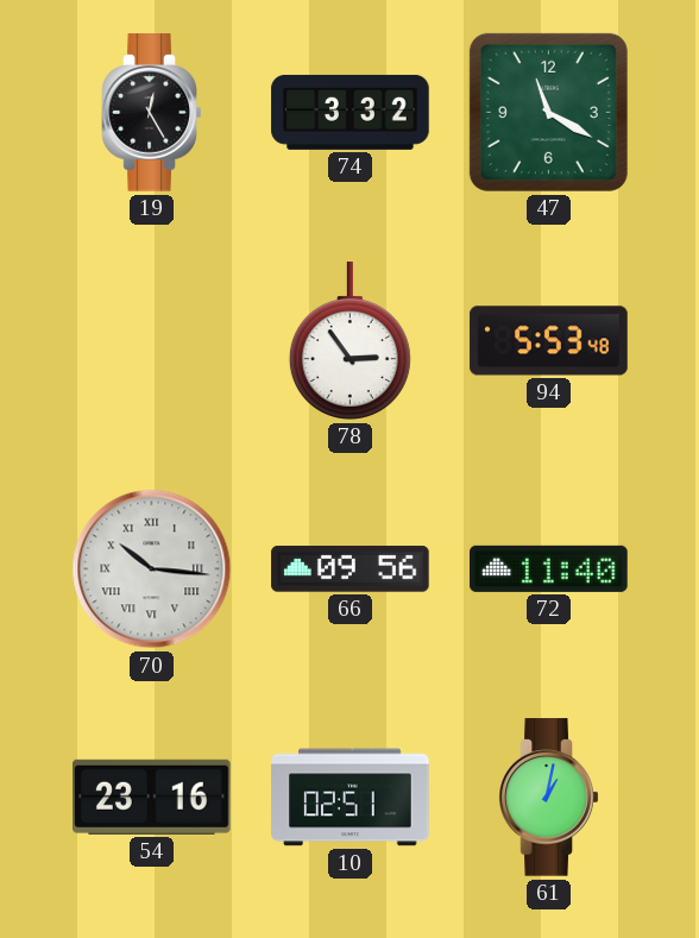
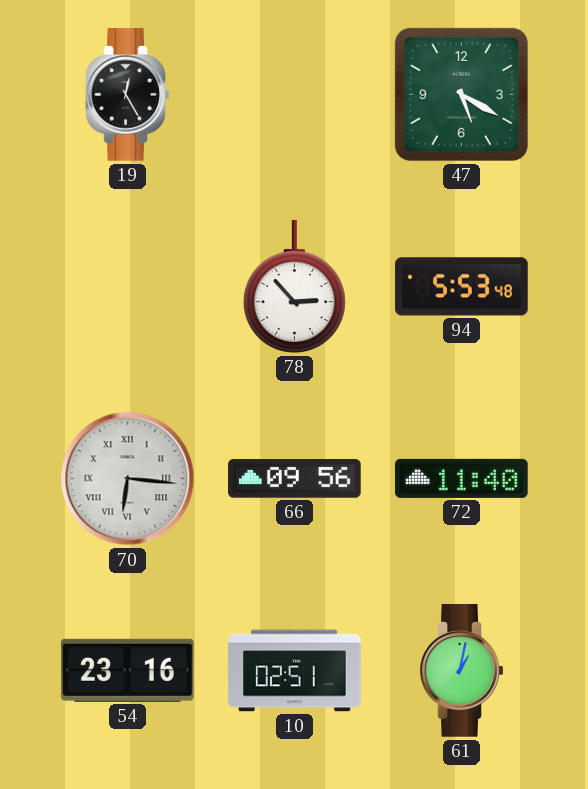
74: 3:32 -> none
47: 11:20 -> 5:20
78: 2:54 -> 2:53
70: 10:16 -> 6:16
